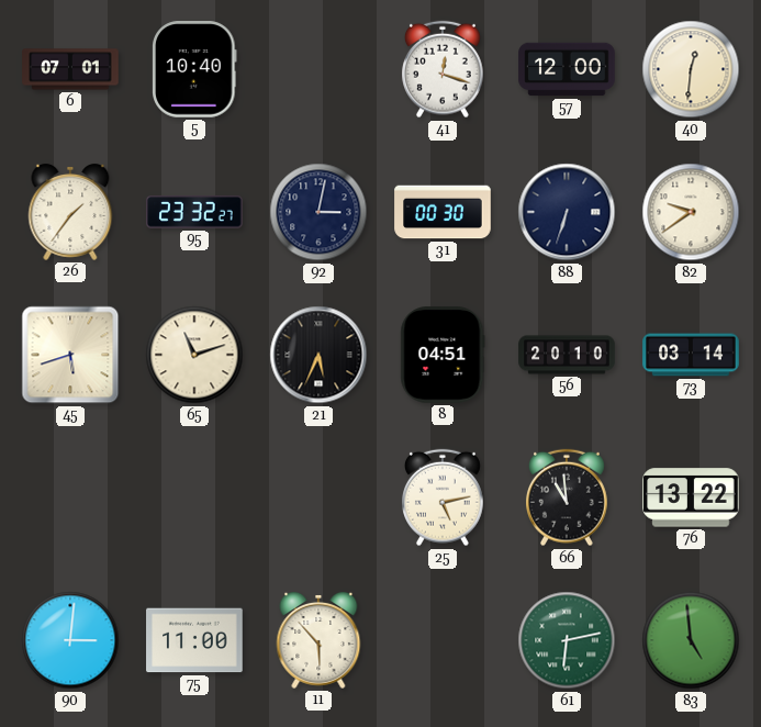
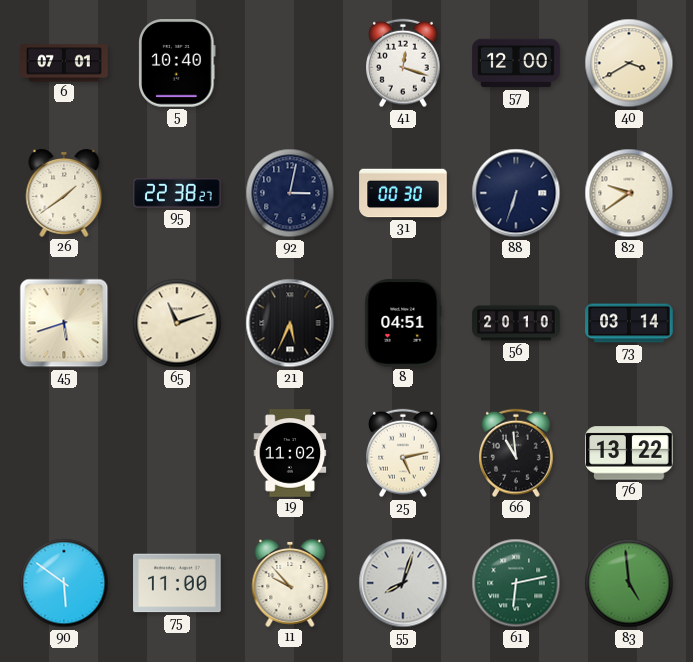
40: 12:31 -> 3:40
26: 1:36 -> 1:39
95: 23:32 -> 22:38
19: none -> 11:02
90: 3:01 -> 5:51
11: 5:53 -> 9:53
55: none -> 8:03
